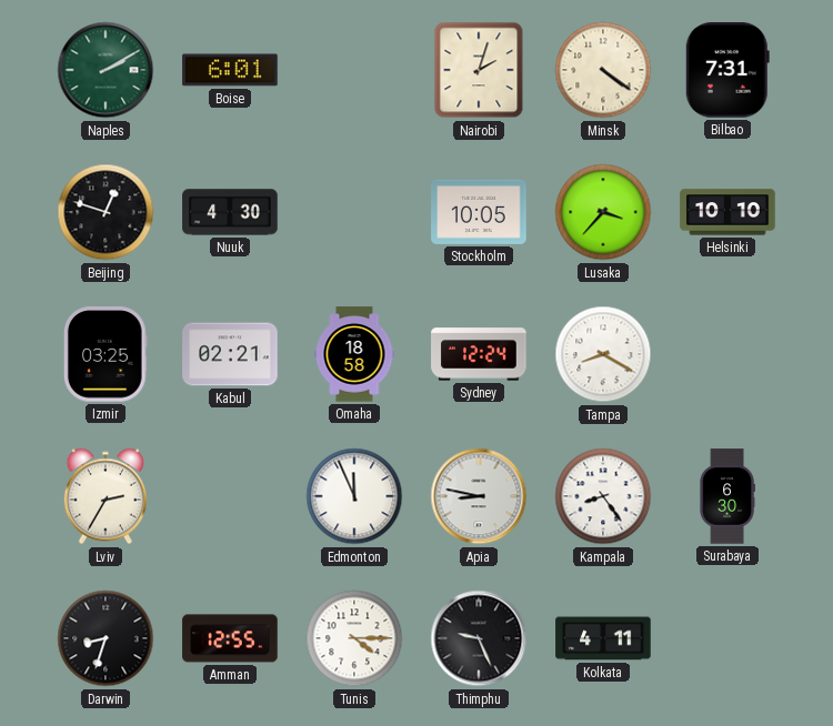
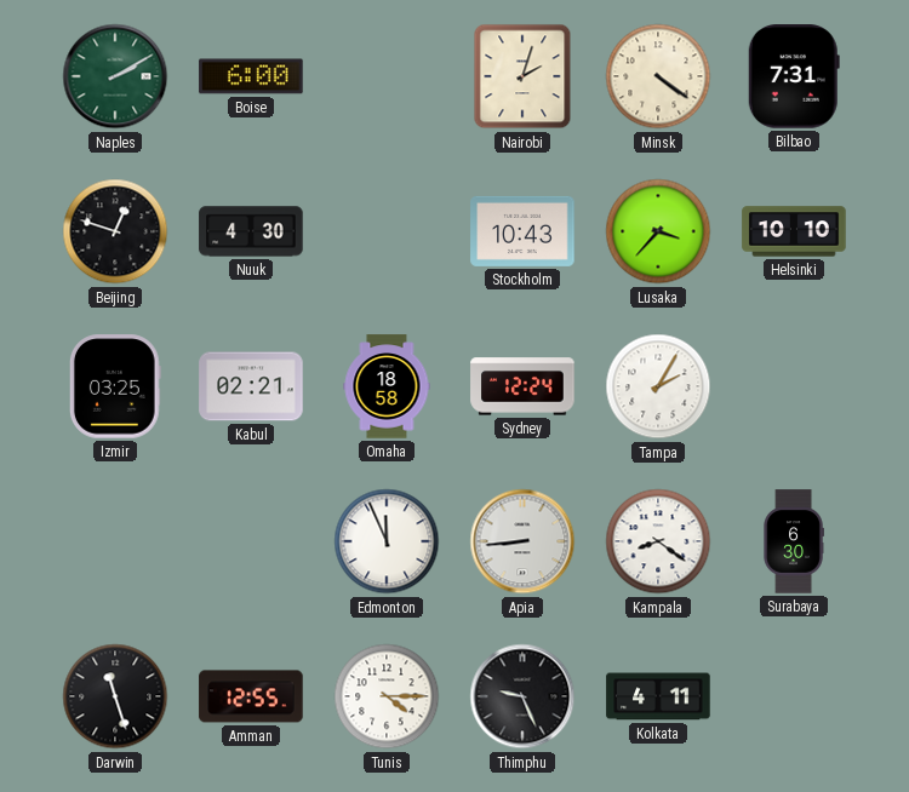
Boise: 6:01 -> 6:00
Stockholm: 10:05 -> 10:43
Tampa: 8:20 -> 2:05
Lviv: 2:35 -> none
Apia: 8:47 -> 8:44
Kampala: 8:24 -> 8:21
Darwin: 8:33 -> 11:27
